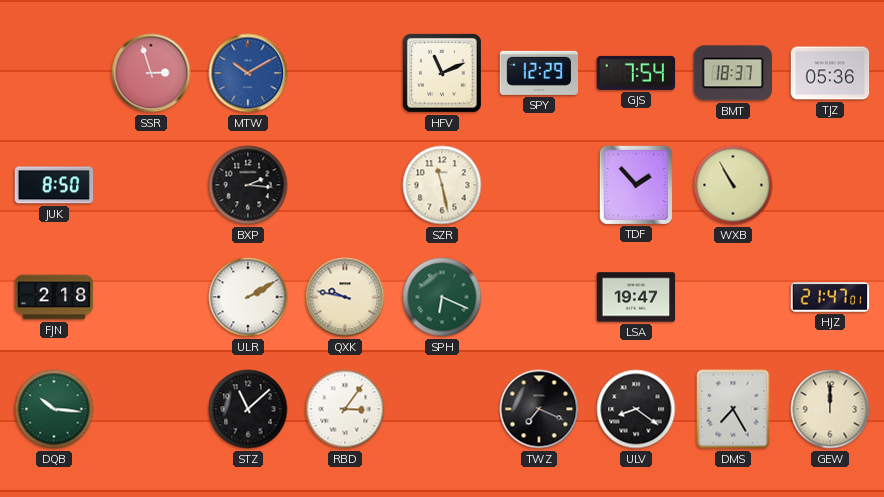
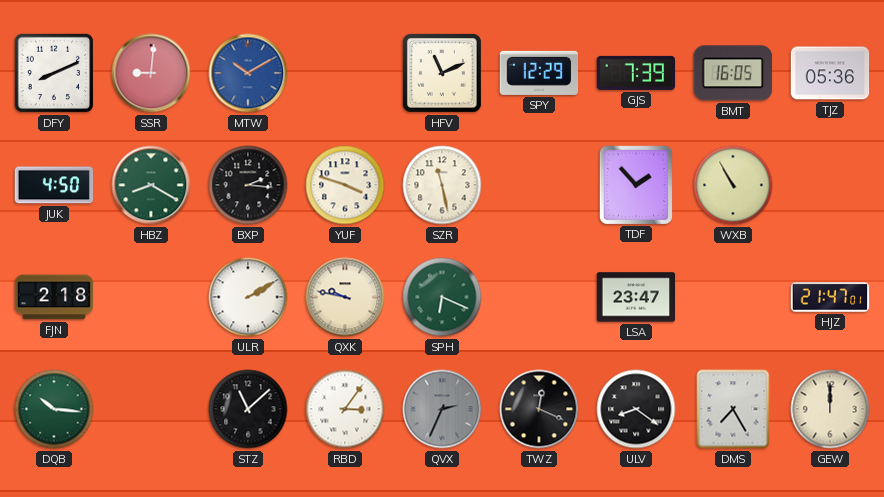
DFY: none -> 8:11
SSR: 2:57 -> 9:01
GJS: 7:54 -> 7:39
BMT: 18:37 -> 16:05
JUK: 8:50 -> 4:50
HBZ: none -> 8:20
YUF: none -> 3:48
LSA: 19:47 -> 23:47
QVX: none -> 2:34
TWZ: 7:19 -> 12:19
